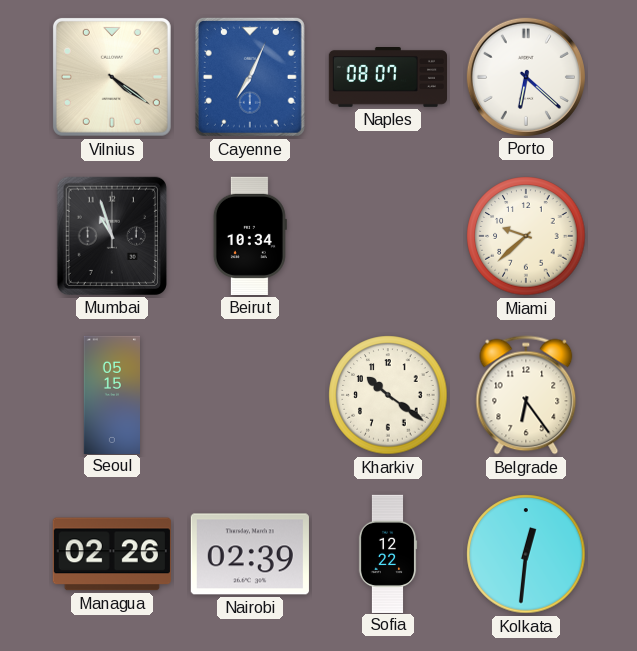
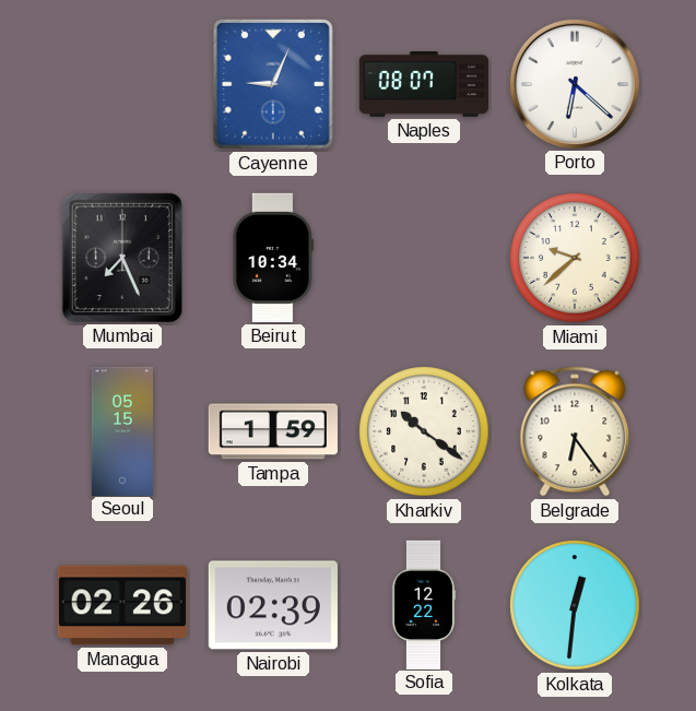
Vilnius: 4:21 -> none
Cayenne: 7:04 -> 9:04
Mumbai: 10:57 -> 7:26
Tampa: none -> 1:59
